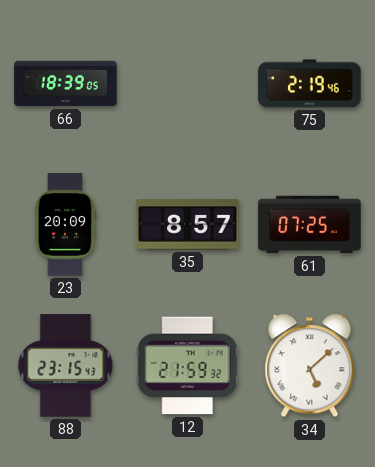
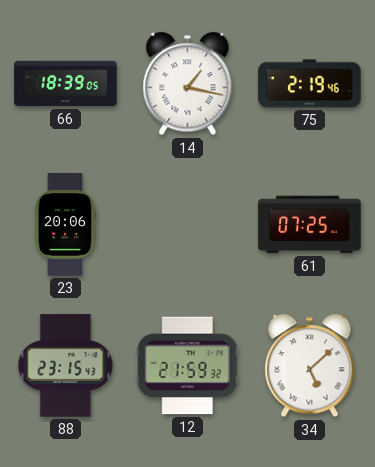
14: none -> 1:17
23: 20:09 -> 20:06
35: 8:57 -> none
